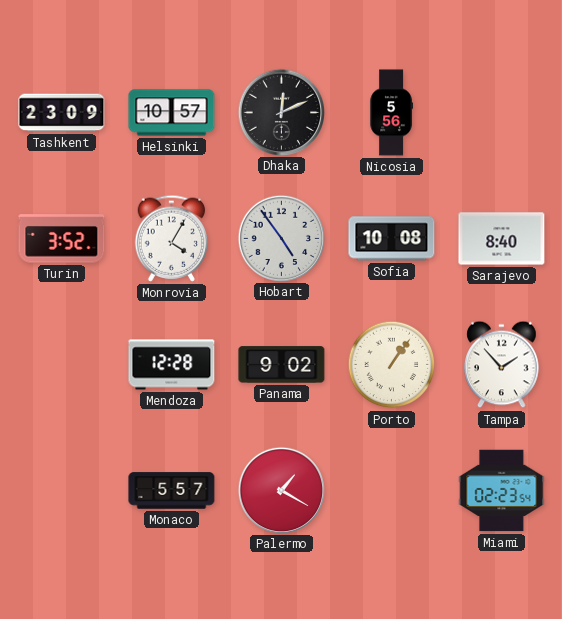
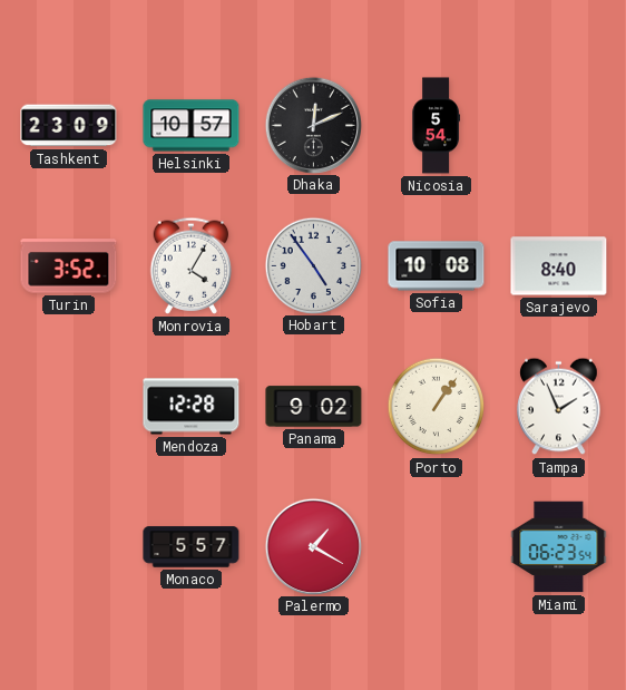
Nicosia: 5:56 -> 5:54
Tampa: 1:53 -> 1:56
Miami: 02:23 -> 06:23
